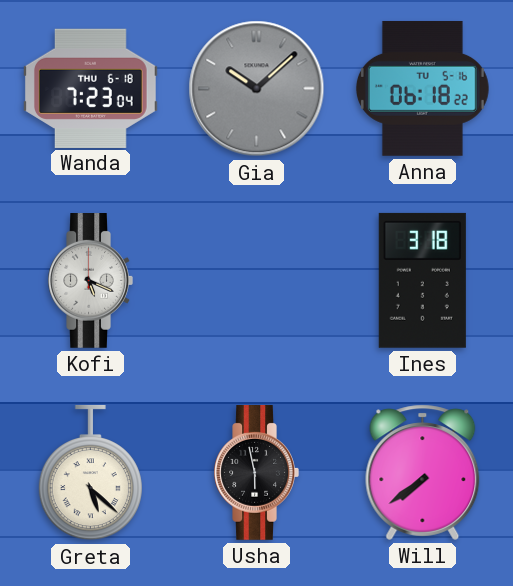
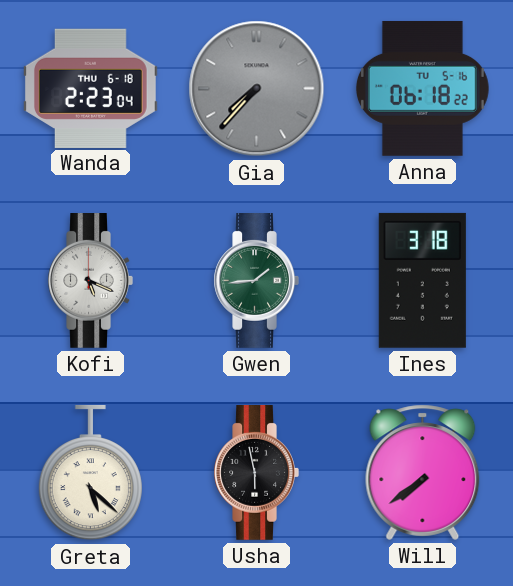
Wanda: 7:23 -> 2:23
Gia: 10:08 -> 7:37
Gwen: none -> 1:44
